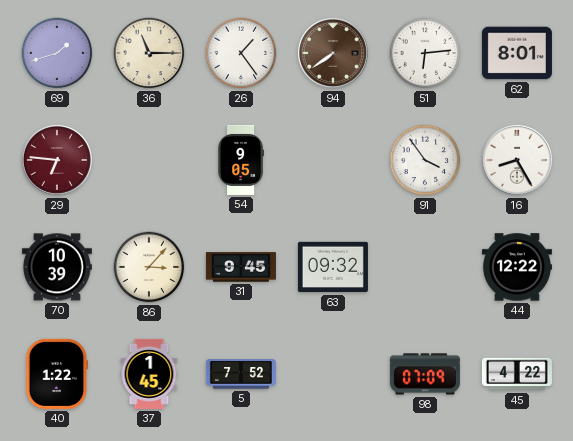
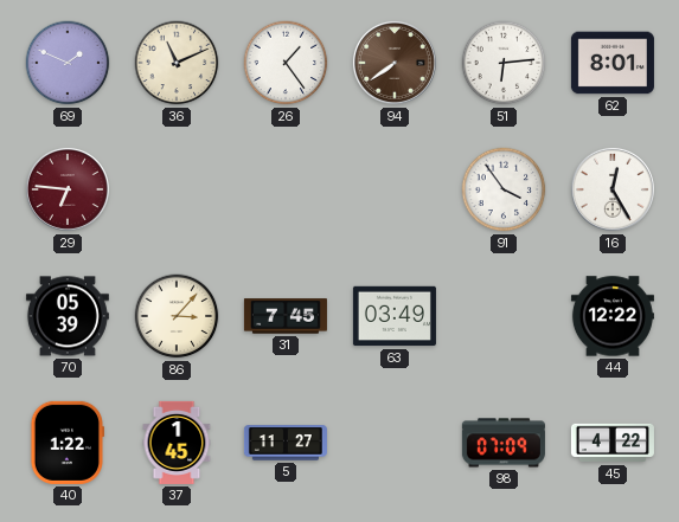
69: 1:42 -> 1:49
36: 11:15 -> 11:11
54: 9:05 -> none
16: 8:25 -> 12:25
70: 10:39 -> 05:39
31: 9:45 -> 7:45
63: 09:32 -> 03:49
5: 7:52 -> 11:27
